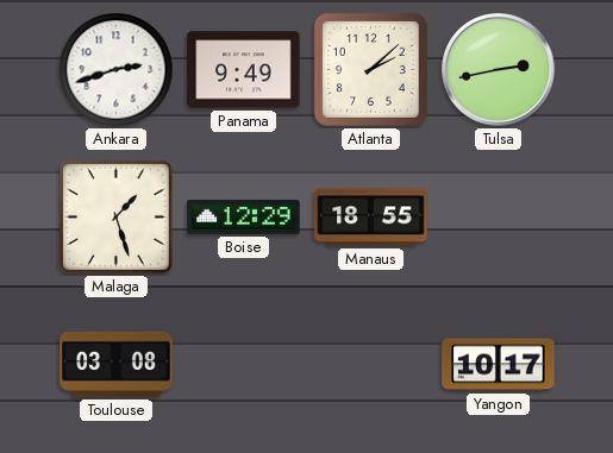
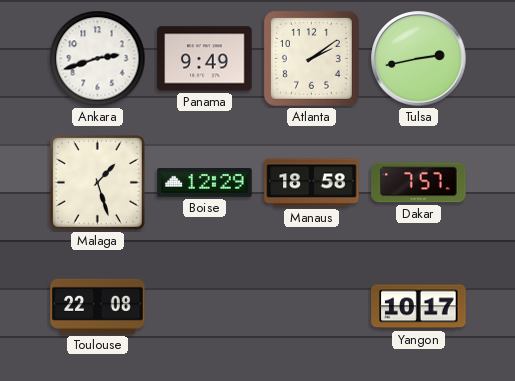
Atlanta: 2:08 -> 2:09
Manaus: 18:55 -> 18:58
Dakar: none -> 7:57
Toulouse: 03:08 -> 22:08
